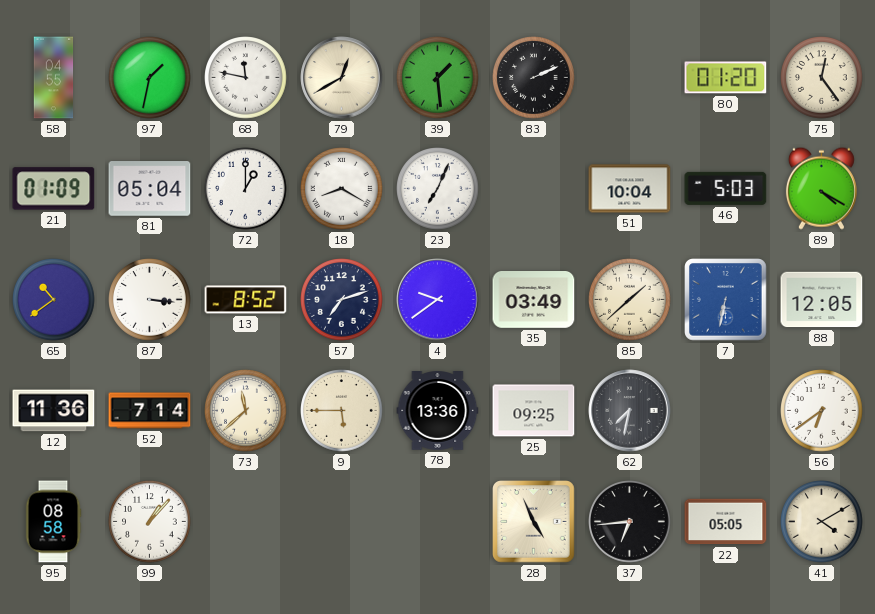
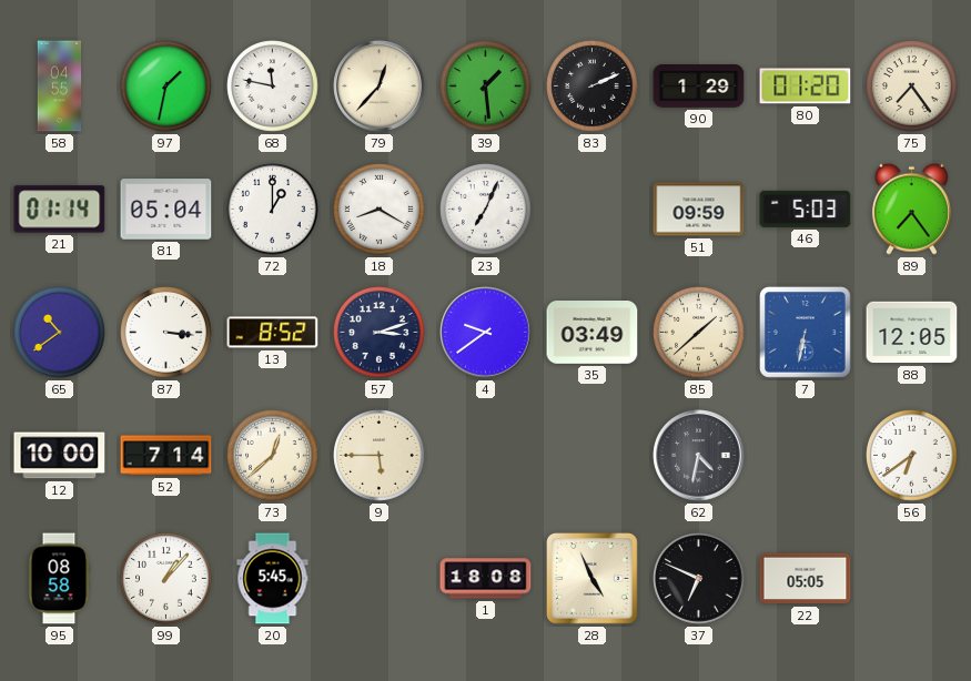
79: 12:40 -> 12:37
90: none -> 1:29
75: 12:24 -> 7:24
21: 01:09 -> 01:14
51: 10:04 -> 09:59
89: 4:20 -> 7:24
57: 7:12 -> 3:12
12: 11:36 -> 10:00
73: 11:38 -> 12:38
78: 13:36 -> none
25: 09:25 -> none
62: 7:32 -> 4:32
20: none -> 5:45
1: none -> 18:08
37: 6:44 -> 6:49
41: 4:10 -> none
